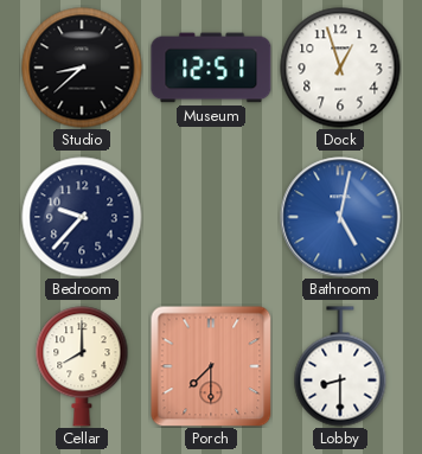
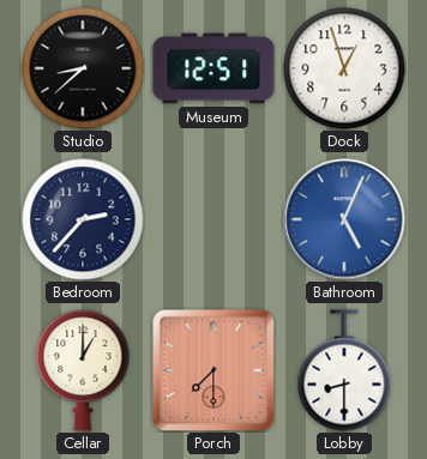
Bedroom: 9:37 -> 2:37
Bathroom: 5:02 -> 5:04
Cellar: 8:00 -> 1:00
